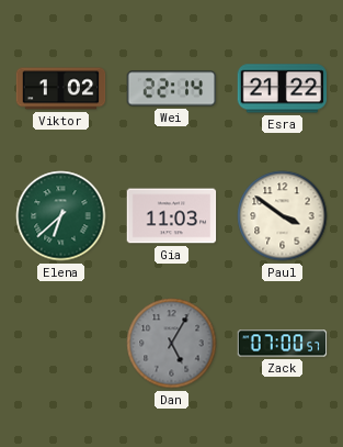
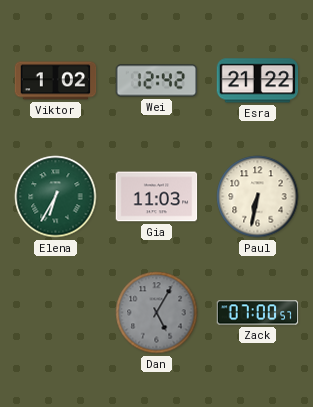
Wei: 22:14 -> 12:42
Elena: 6:38 -> 6:35
Paul: 3:51 -> 6:32
